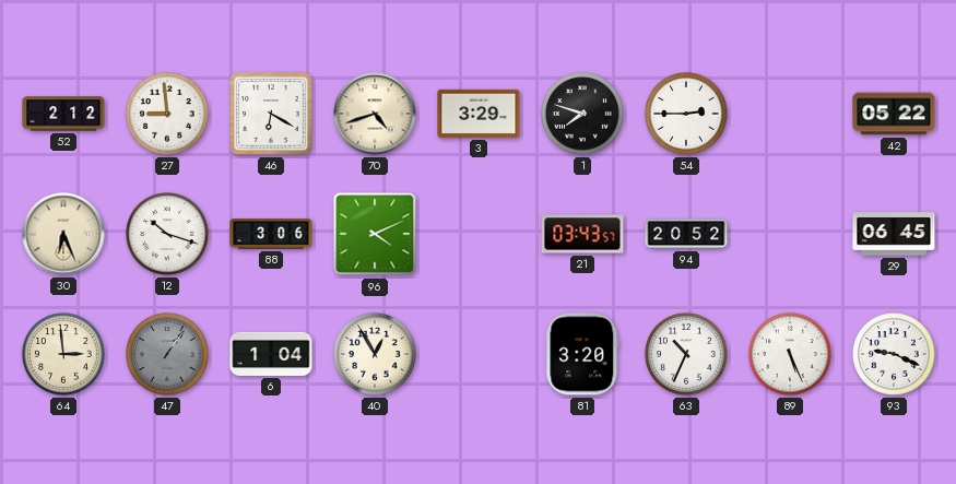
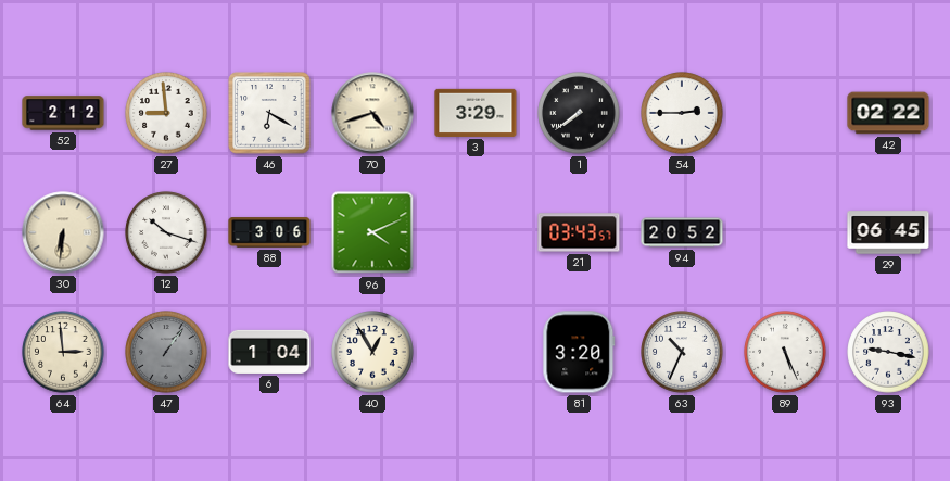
1: 7:48 -> 7:39
42: 05:22 -> 02:22
30: 6:26 -> 6:31
93: 9:19 -> 9:17
